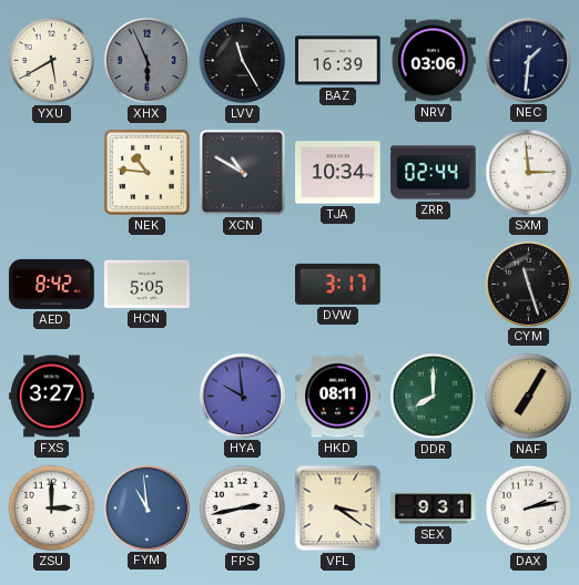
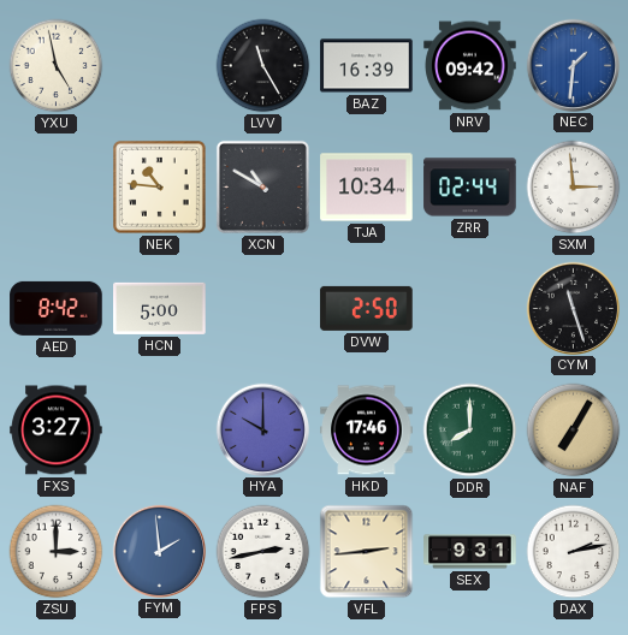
YXU: 5:40 -> 4:58
XHX: 5:56 -> none
NRV: 03:06 -> 09:42
NEC dial: navy -> blue
HCN: 5:05 -> 5:00
DVW: 3:17 -> 2:50
HYA: 9:59 -> 10:00
HKD: 08:11 -> 17:46
FYM: 10:59 -> 1:59
VFL: 3:21 -> 2:44
